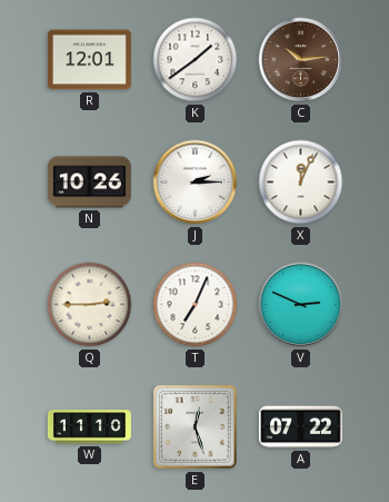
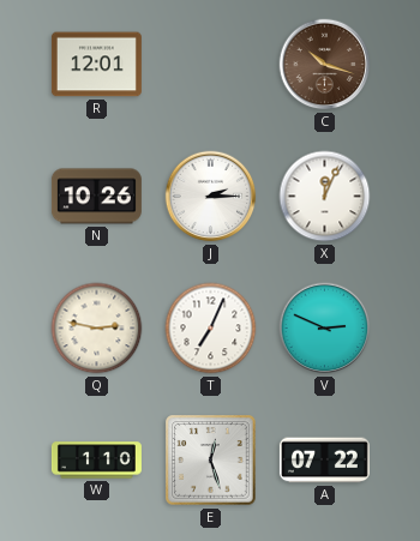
K: 1:39 -> none
C: 10:14 -> 10:18
Q: 2:45 -> 2:47
W: 11:10 -> 1:10
